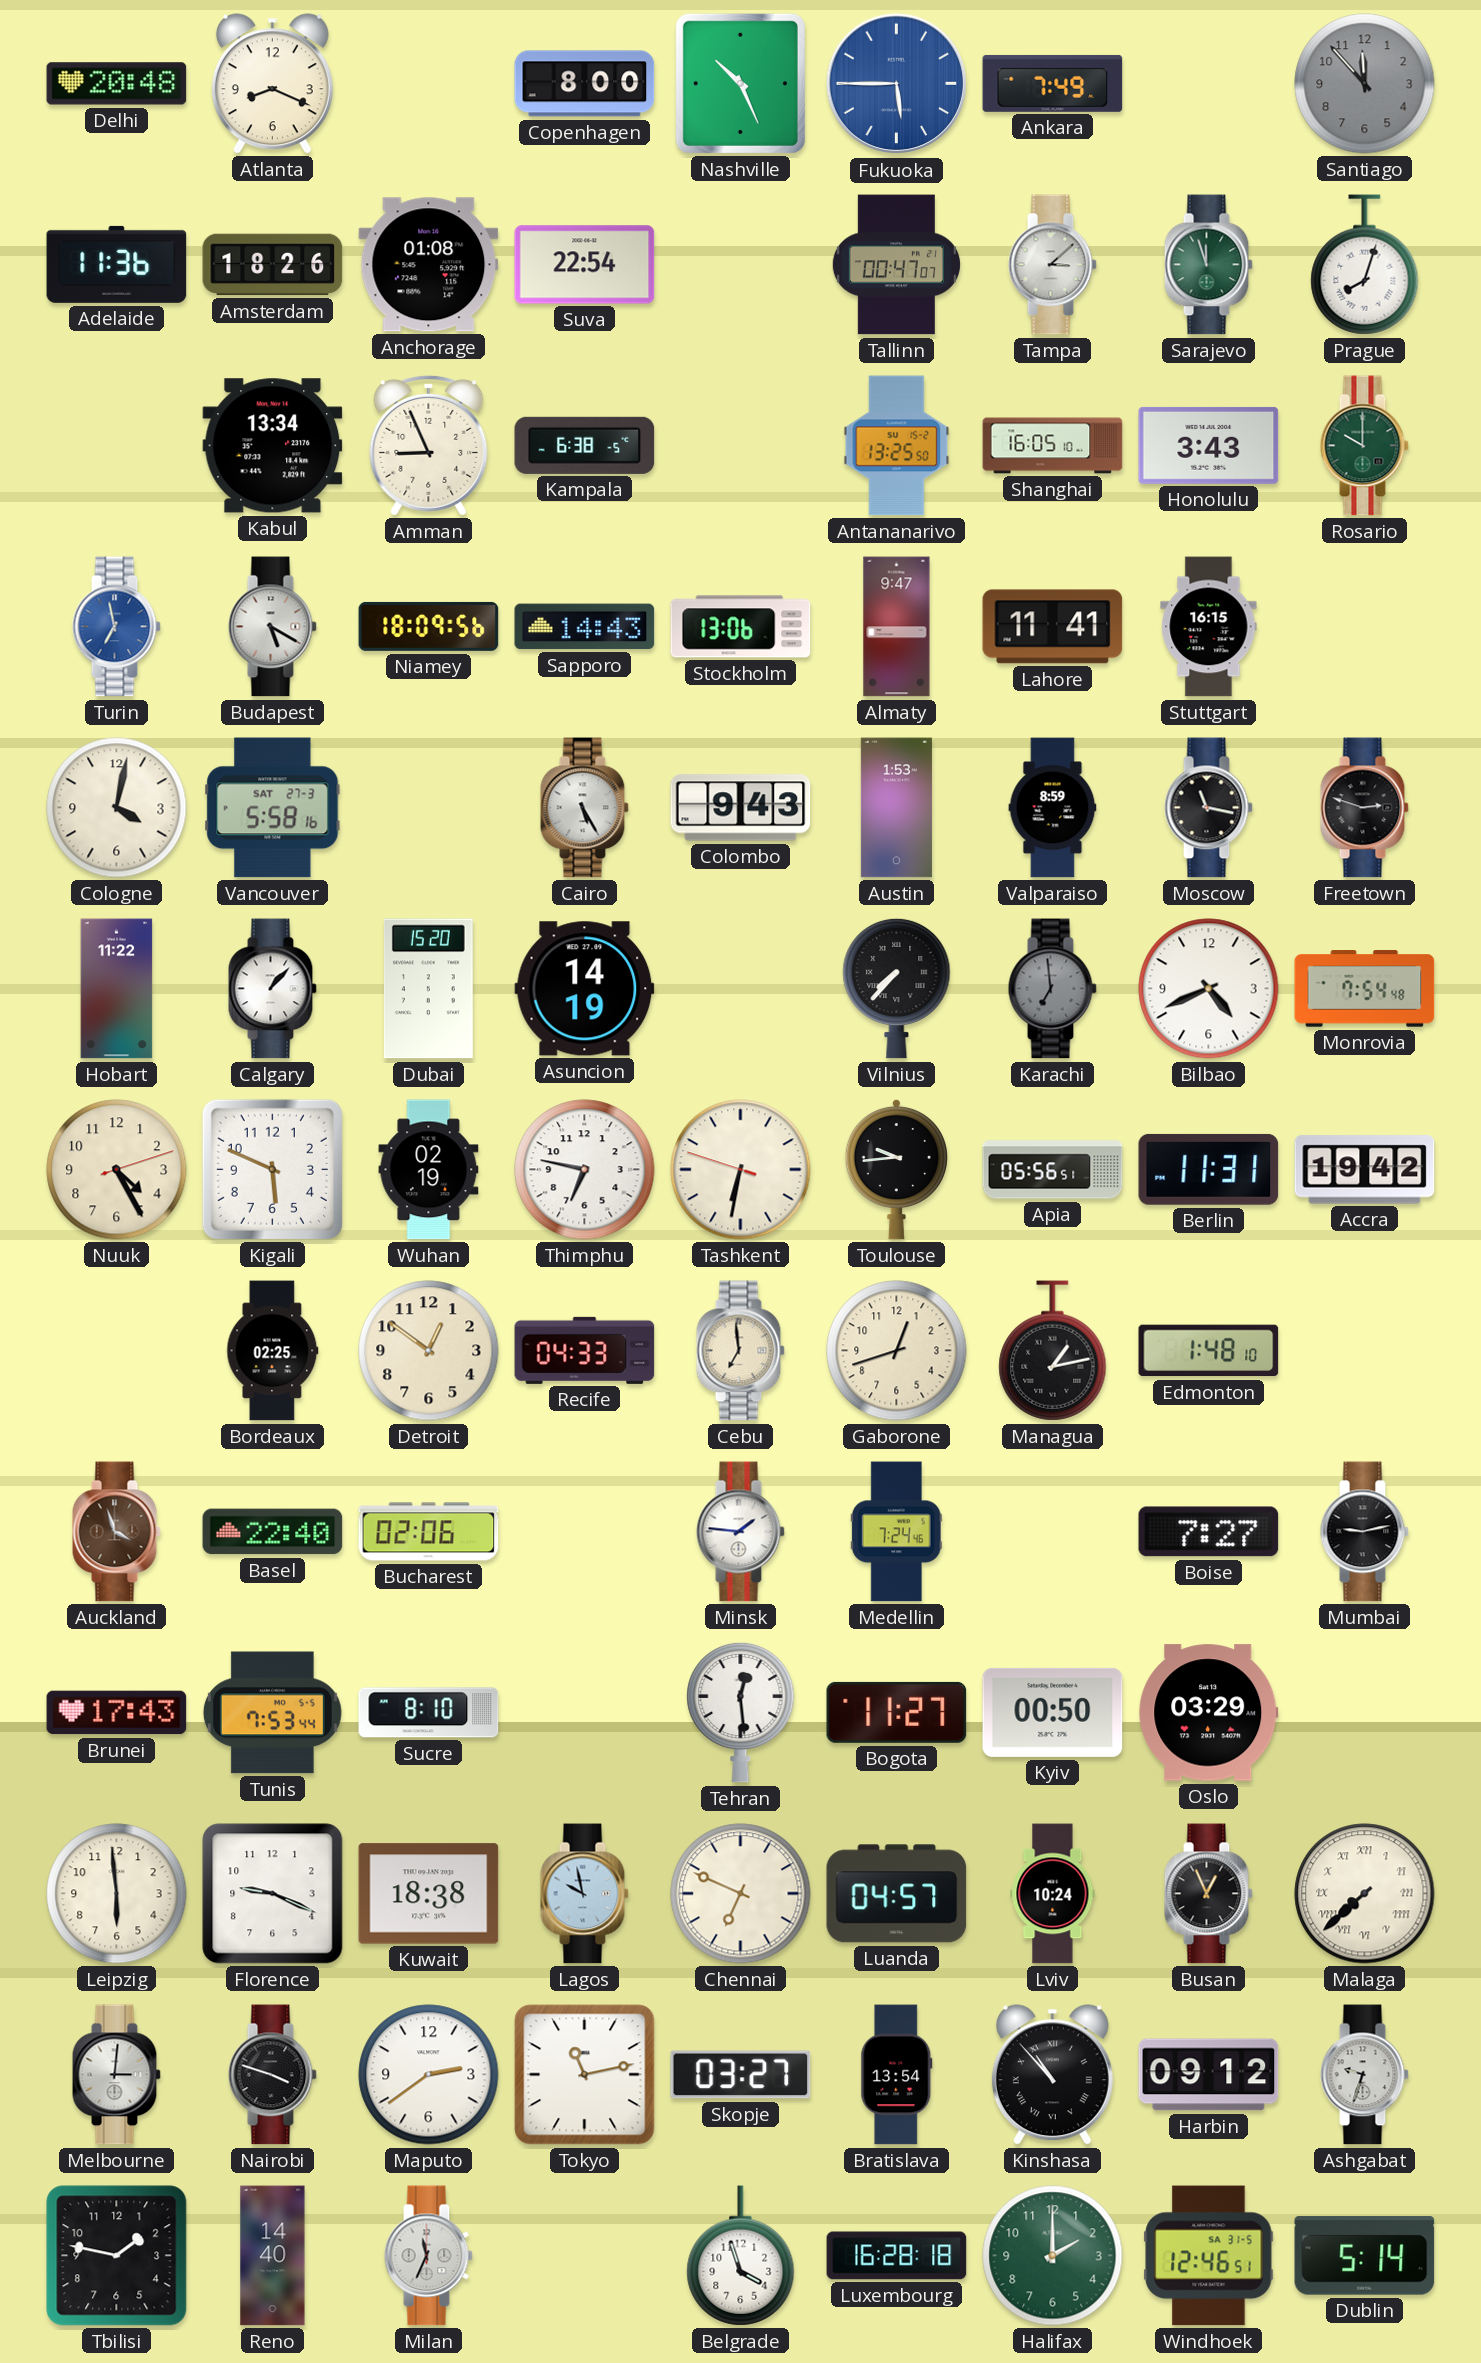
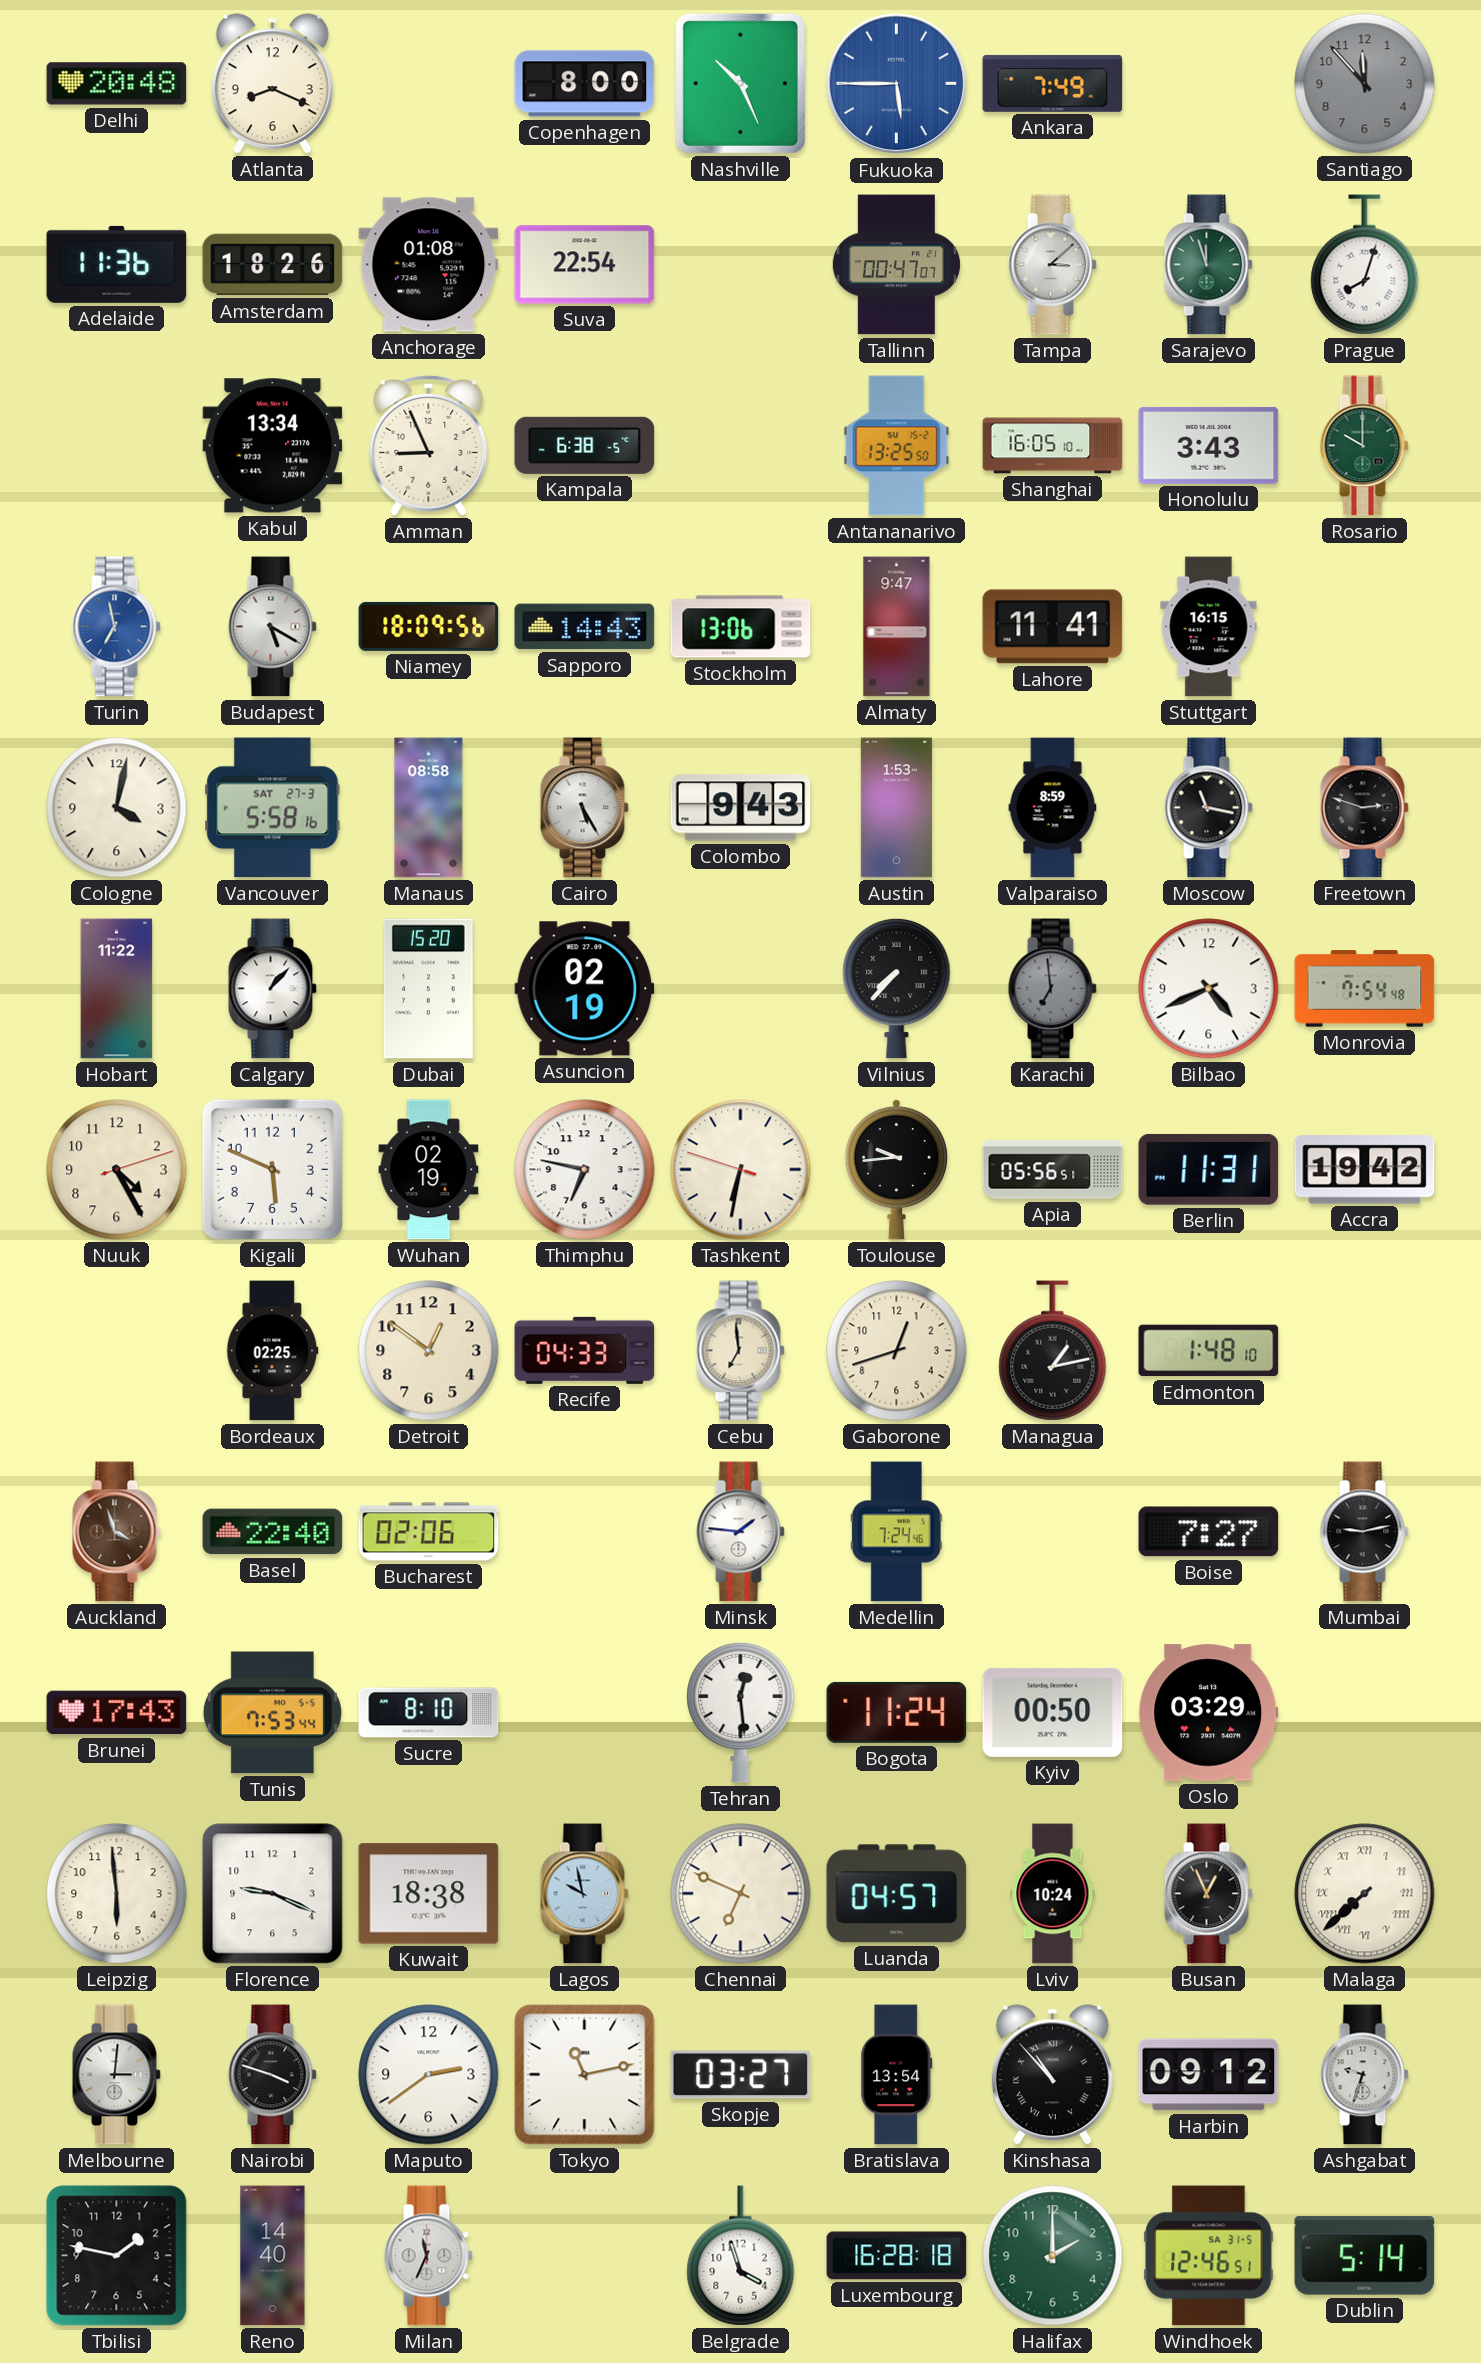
Manaus: none -> 08:58
Asuncion: 14:19 -> 02:19
Bogota: 11:27 -> 11:24
